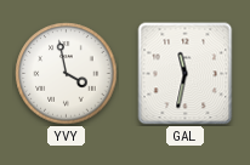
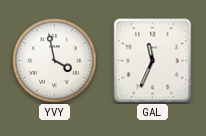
GAL: 11:32 -> 11:34
